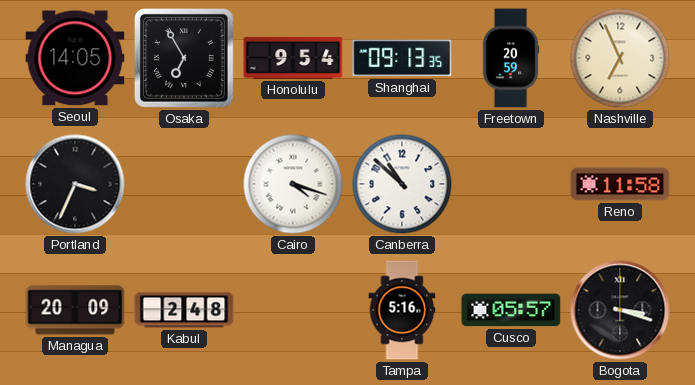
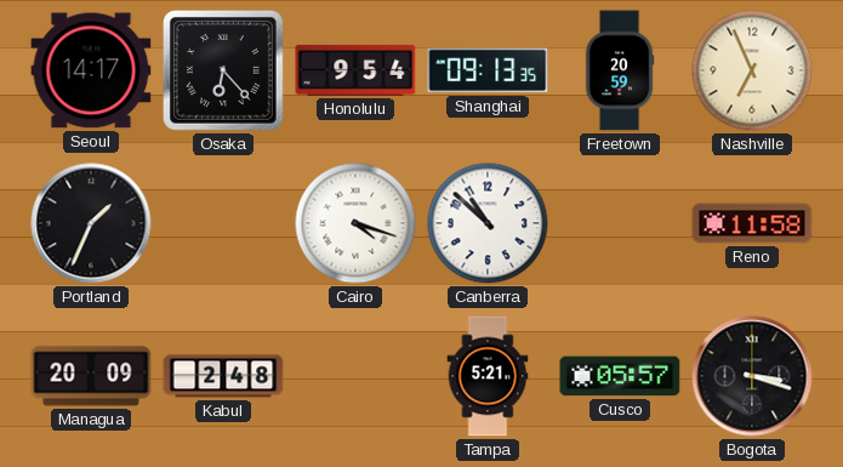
Seoul: 14:05 -> 14:17
Osaka: 6:55 -> 6:23
Portland: 3:34 -> 1:34
Tampa: 5:16 -> 5:21
